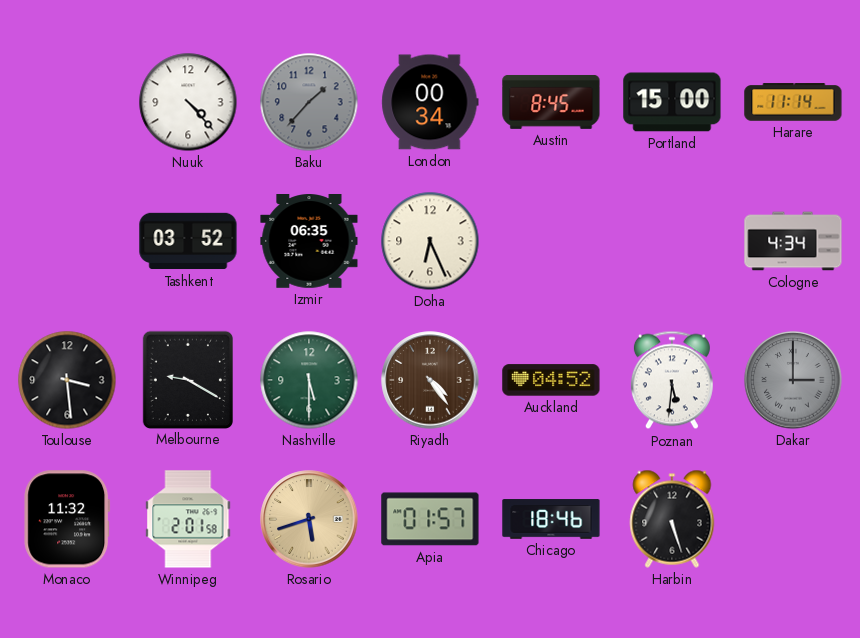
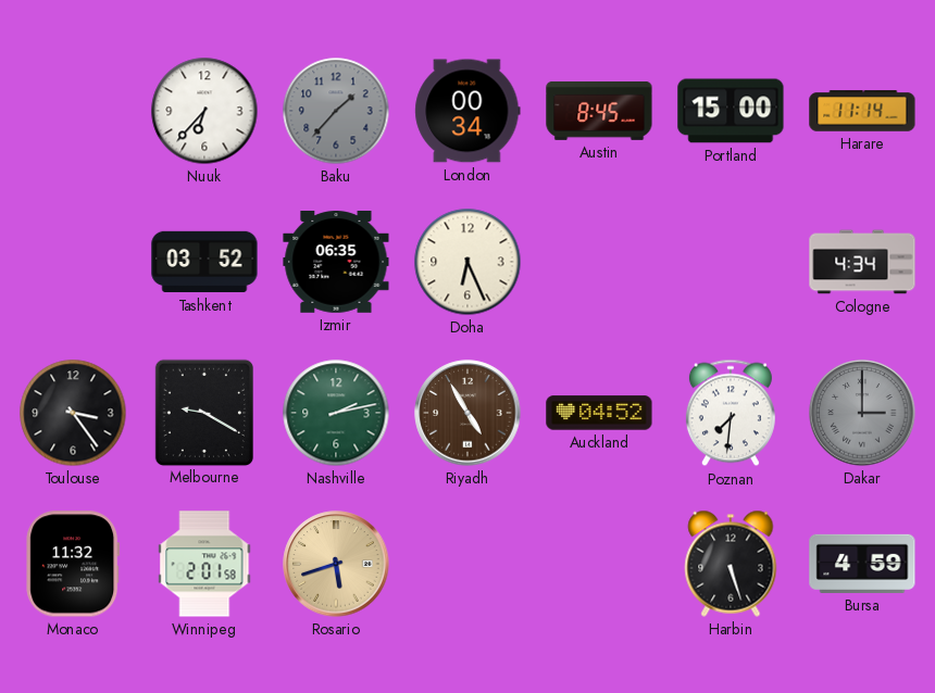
Nuuk: 4:23 -> 6:37
Toulouse: 3:29 -> 3:24
Nashville: 5:30 -> 2:13
Riyadh: 4:24 -> 4:55
Poznan: 5:31 -> 7:31
Apia: 01:57 -> none
Chicago: 18:46 -> none
Bursa: none -> 4:59
